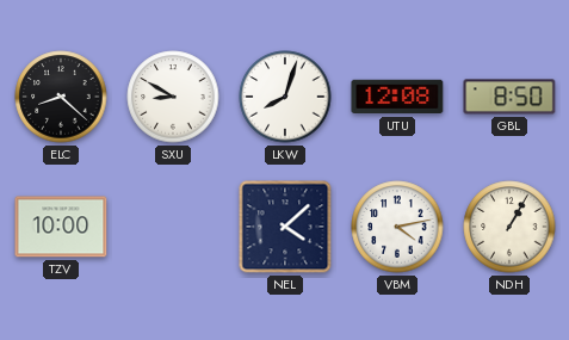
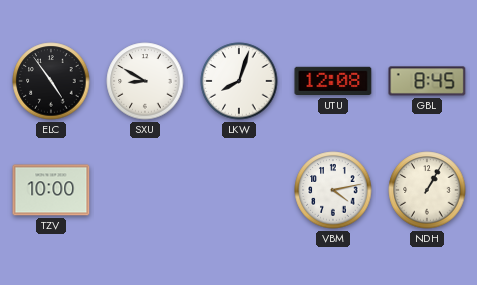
ELC: 8:22 -> 4:54
GBL: 8:50 -> 8:45
NEL: 4:08 -> none
